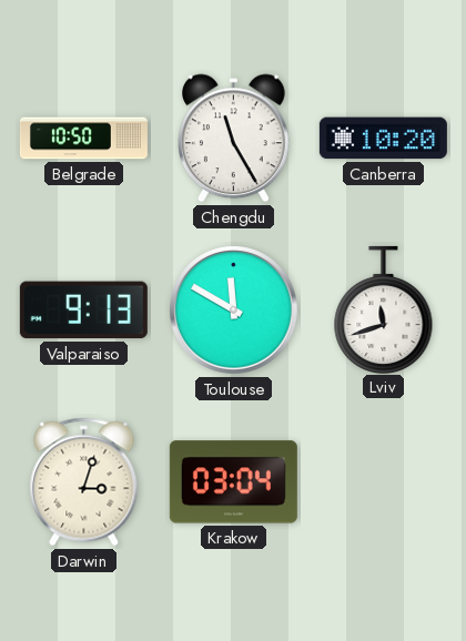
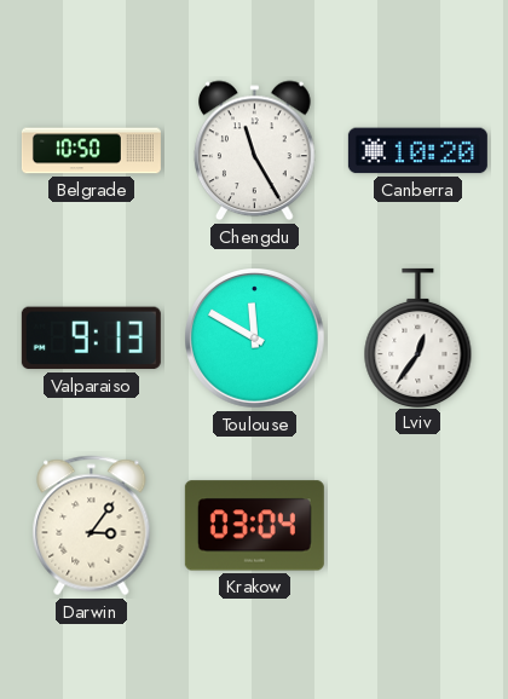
Lviv: 11:42 -> 12:36
Darwin: 3:03 -> 3:06
